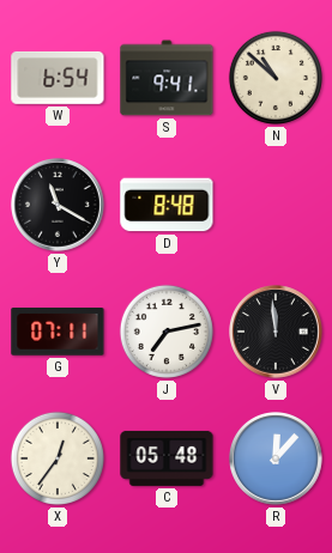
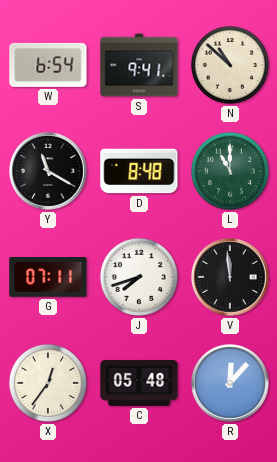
L: none -> 11:00
J: 7:13 -> 7:42
